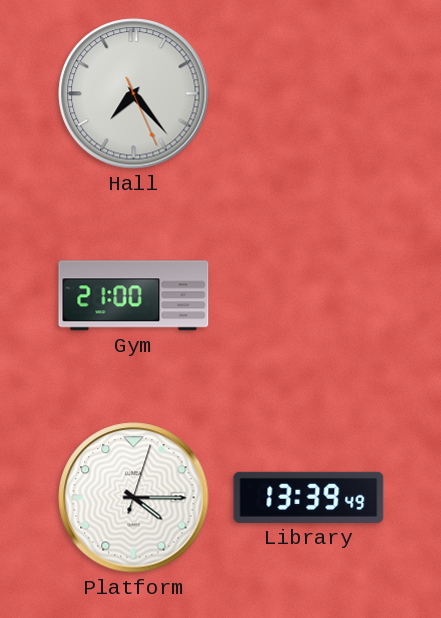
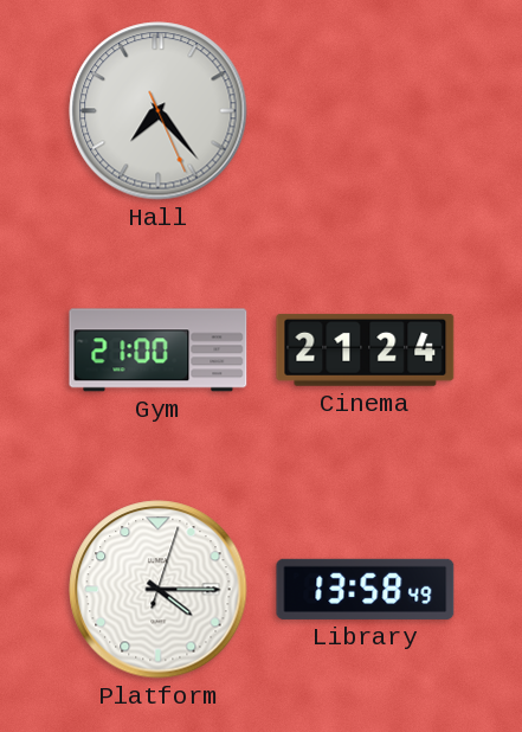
Cinema: none -> 21:24
Library: 13:39 -> 13:58
